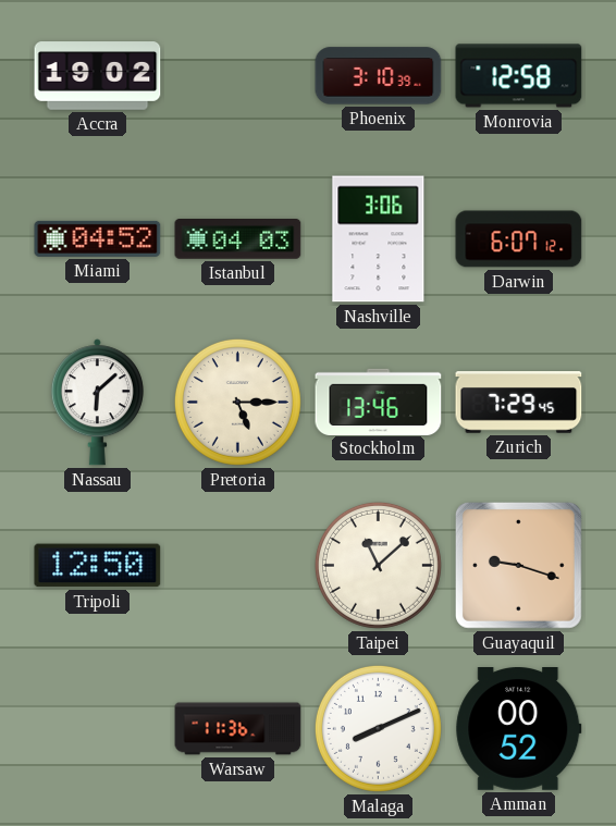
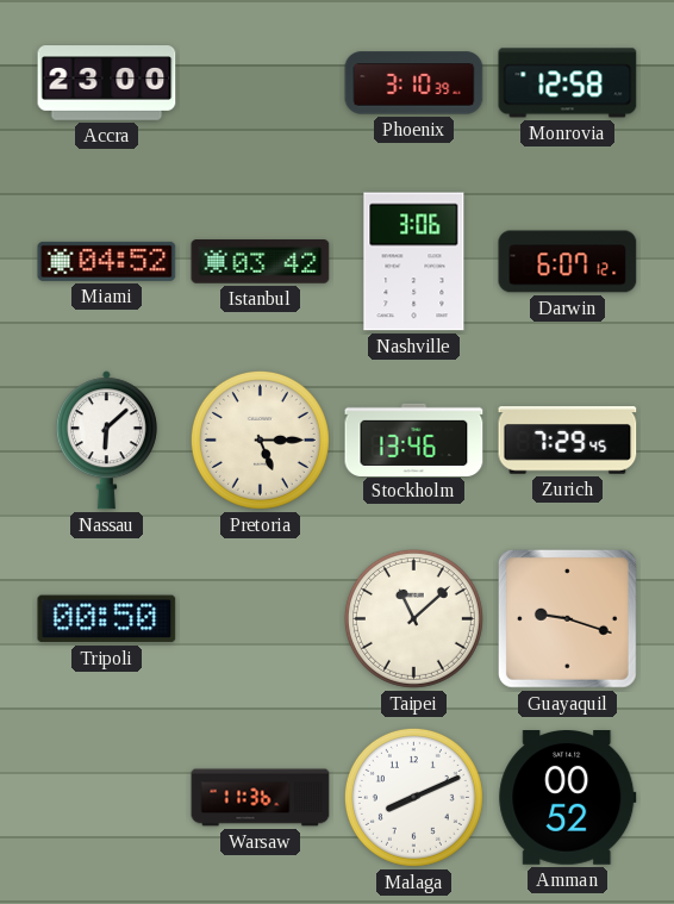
Accra: 19:02 -> 23:00
Istanbul: 04:03 -> 03:42
Tripoli: 12:50 -> 00:50
